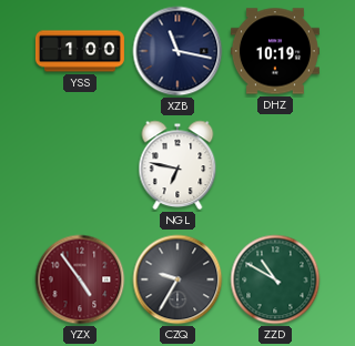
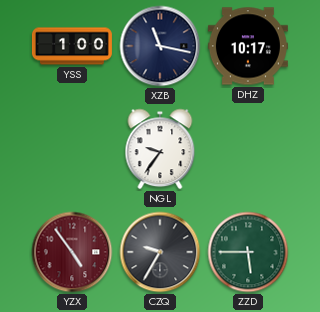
DHZ: 10:19 -> 10:17
NGL: 6:47 -> 9:36
ZZD: 10:50 -> 5:45
